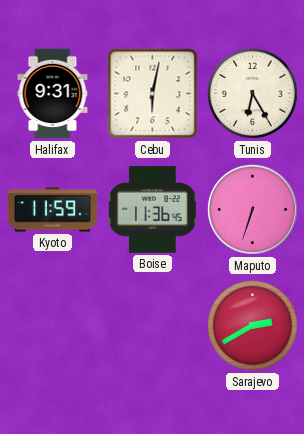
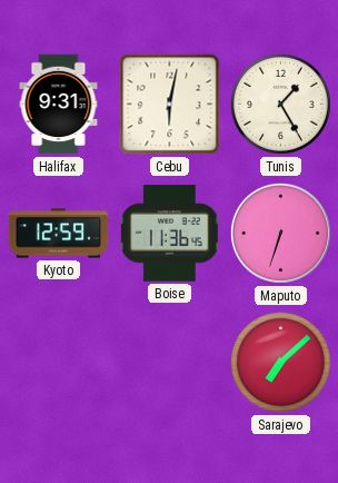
Tunis: 6:25 -> 1:25
Kyoto: 11:59 -> 12:59
Sarajevo: 2:40 -> 7:08
